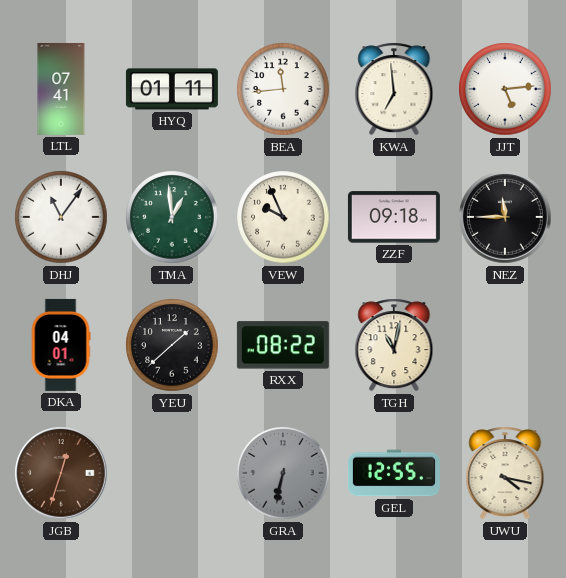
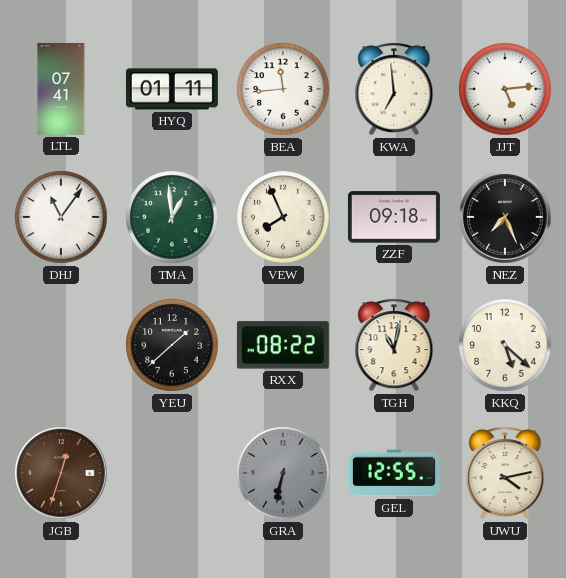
VEW: 9:56 -> 7:56
NEZ: 11:45 -> 7:26
DKA: 04:01 -> none
KKQ: none -> 5:22
UWU: 4:17 -> 4:13
